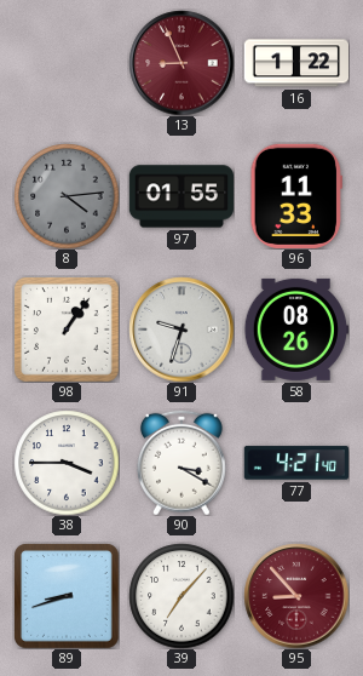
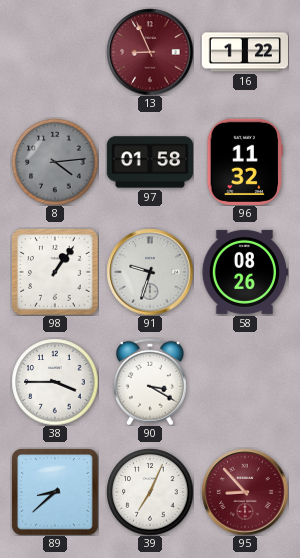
97: 01:55 -> 01:58
96: 11:33 -> 11:32
77: 4:21 -> none
89: 8:42 -> 8:38
39: 7:07 -> 7:04
